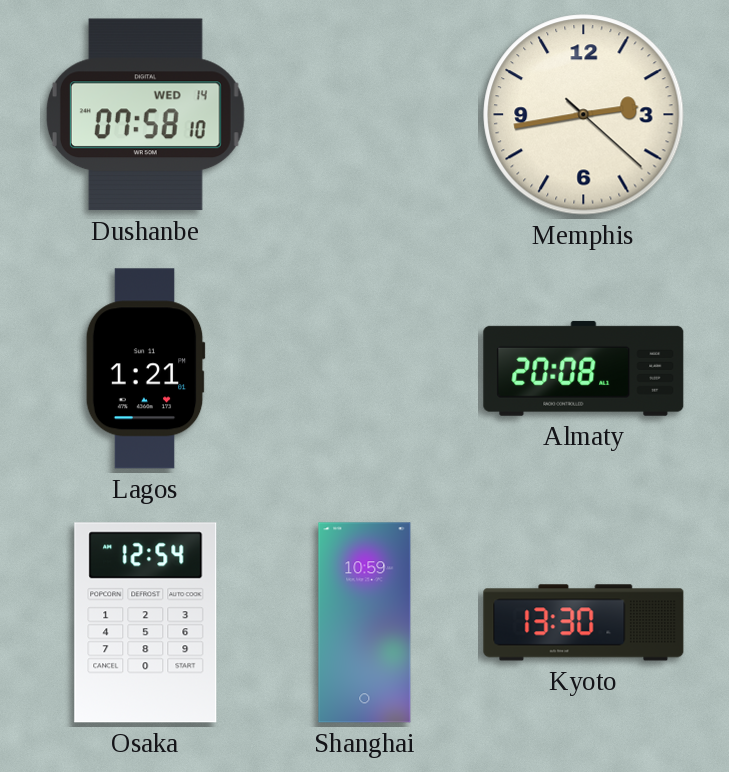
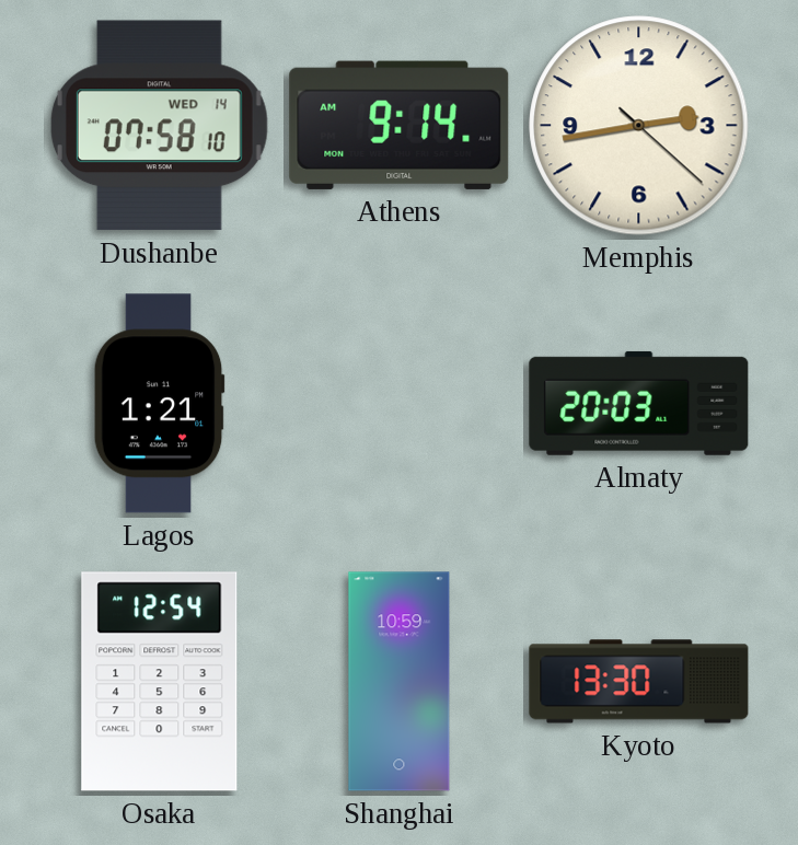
Athens: none -> 9:14
Almaty: 20:08 -> 20:03
